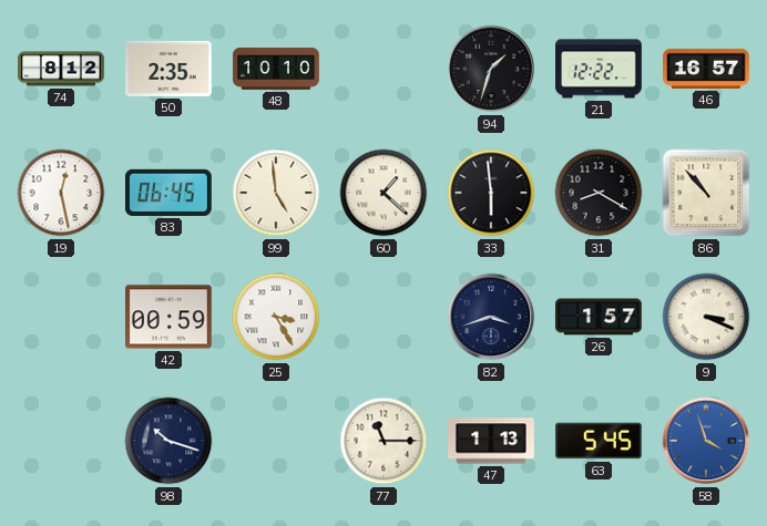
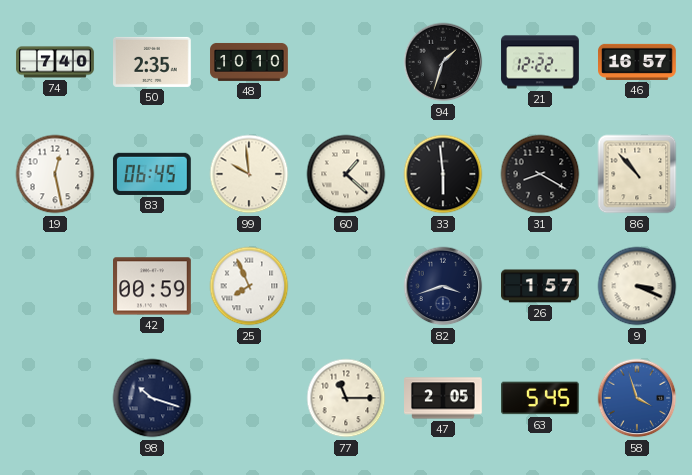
74: 8:12 -> 7:40
99: 4:59 -> 9:59
25: 3:25 -> 7:56
47: 1:13 -> 2:05
